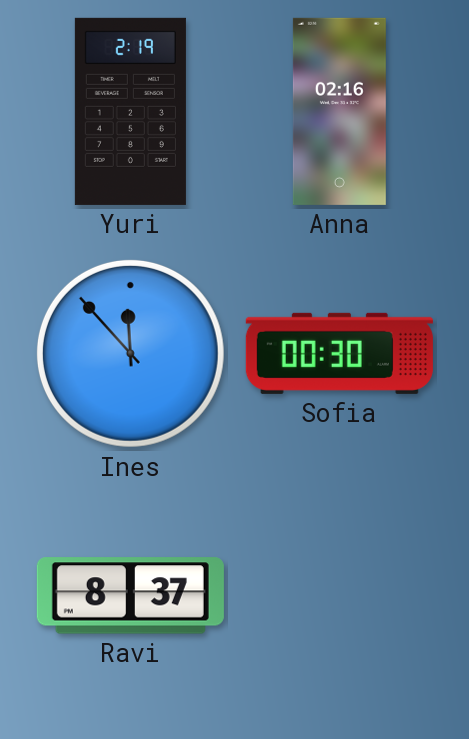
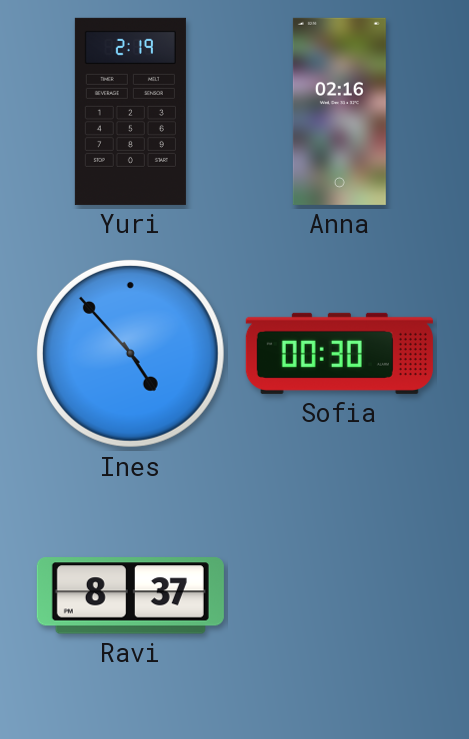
Ines: 11:53 -> 4:53
